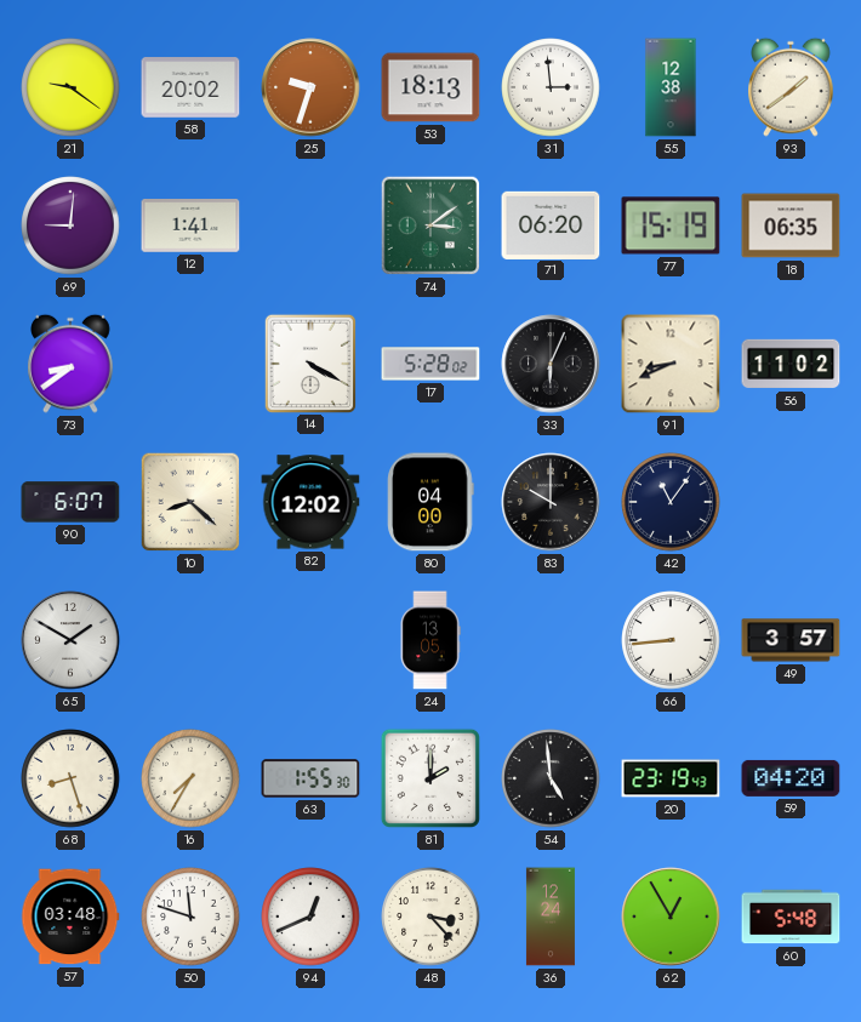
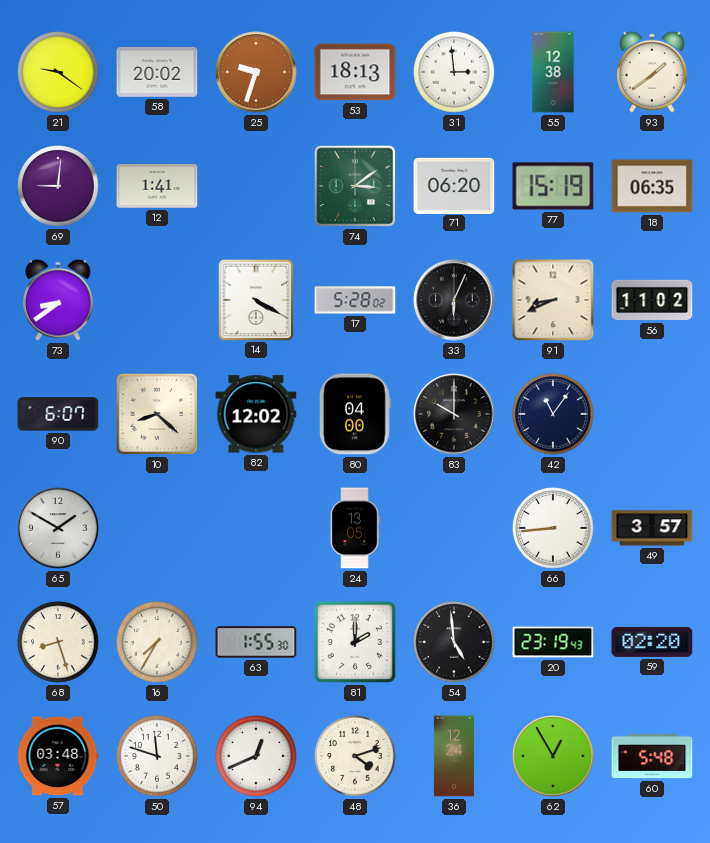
59: 04:20 -> 02:20
48: 3:23 -> 4:12
